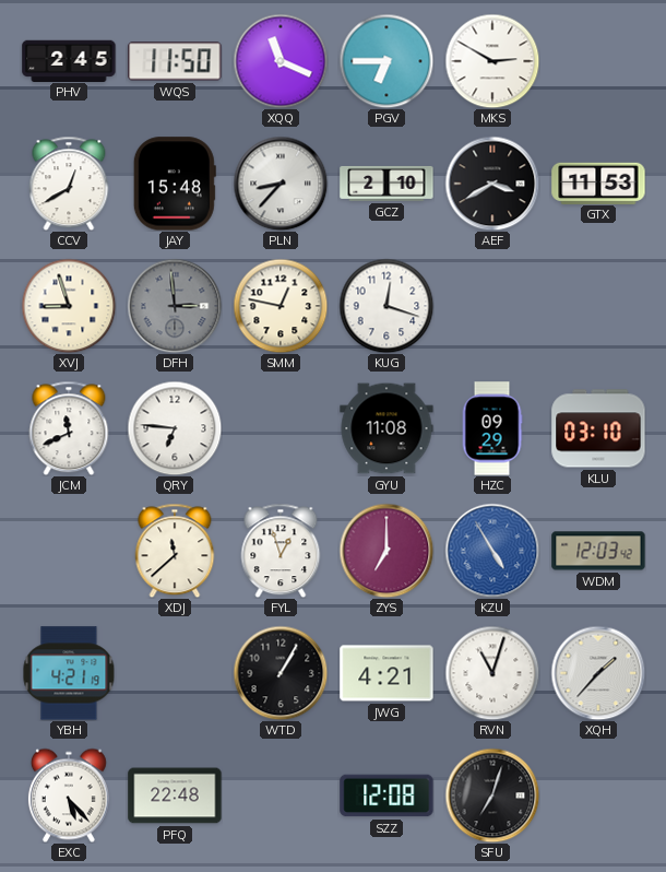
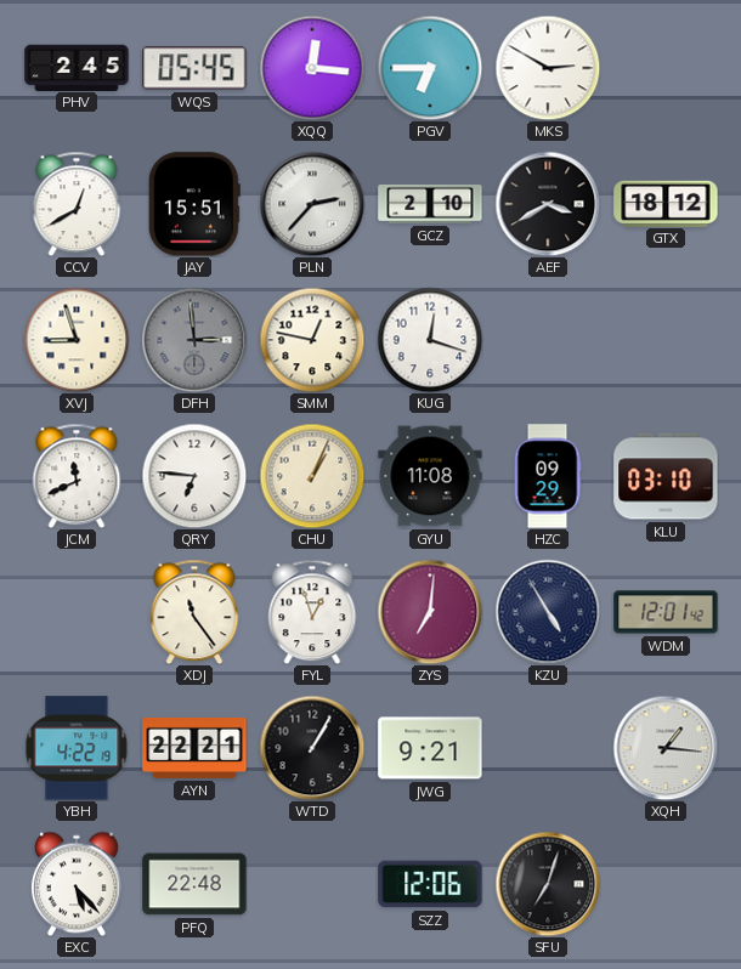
WQS: 11:50 -> 05:45
XQQ: 11:19 -> 12:16
JAY: 15:48 -> 15:51
PLN: 8:37 -> 2:37
GTX: 11:53 -> 18:12
CHU: none -> 1:04
XDJ: 11:38 -> 11:24
ZYS: 7:00 -> 7:01
KZU dial: blue -> navy
WDM: 12:03 -> 12:01
YBH: 4:21 -> 4:22
AYN: none -> 22:21
JWG: 4:21 -> 9:21
RVN: 11:03 -> none
XQH: 1:37 -> 1:16
SZZ: 12:08 -> 12:06
